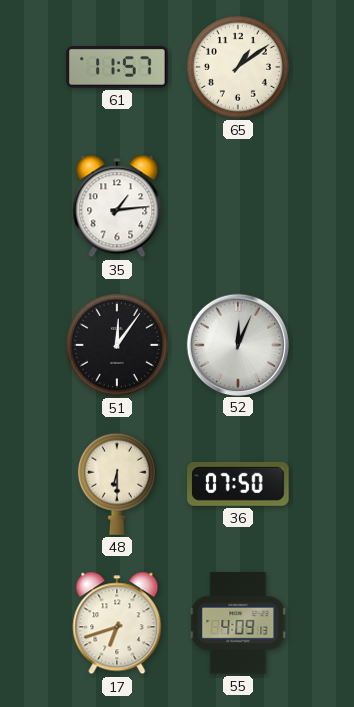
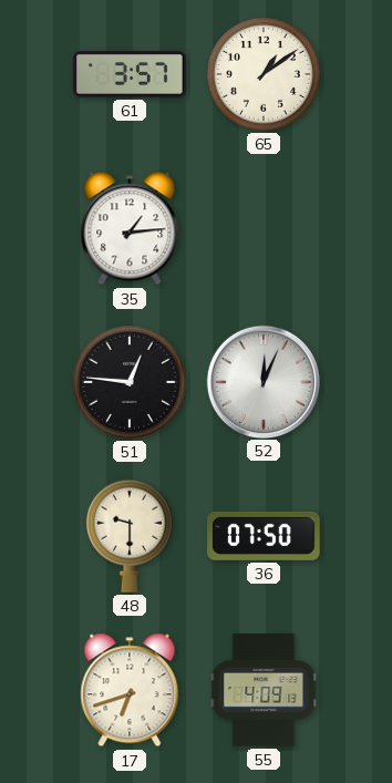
61: 11:57 -> 3:57
51: 12:06 -> 12:46
48: 6:30 -> 9:30
